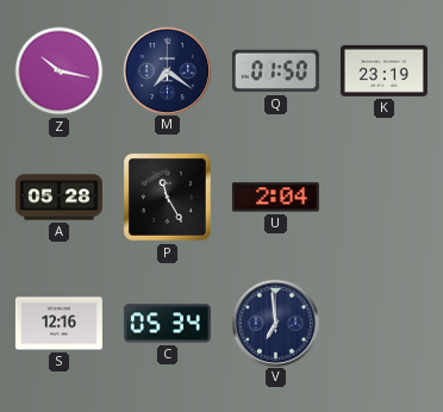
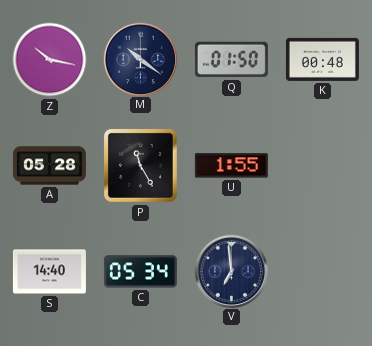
M: 7:21 -> 10:21
K: 23:19 -> 00:48
U: 2:04 -> 1:55
S: 12:16 -> 14:40
